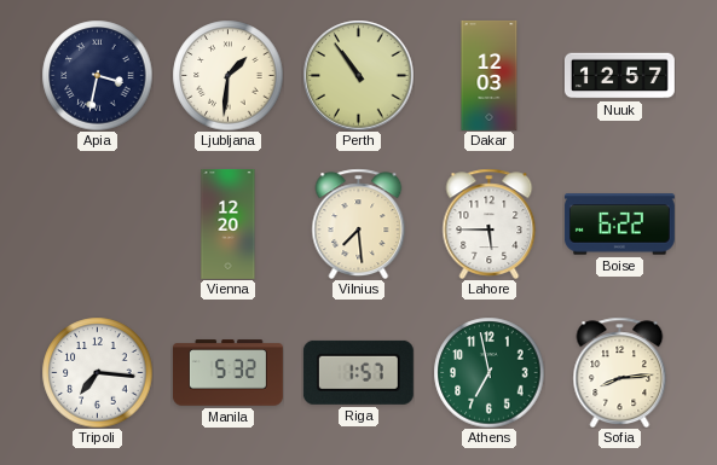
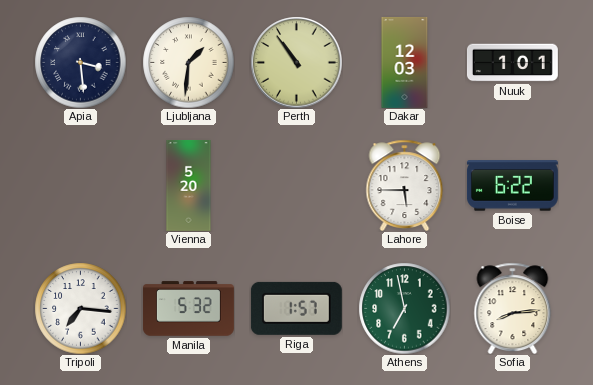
Apia: 3:32 -> 3:29
Nuuk: 12:57 -> 1:01
Vienna: 12:20 -> 5:20
Vilnius: 7:29 -> none
